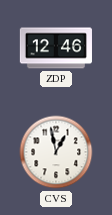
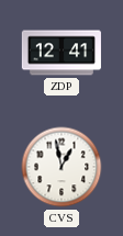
ZDP: 12:46 -> 12:41
